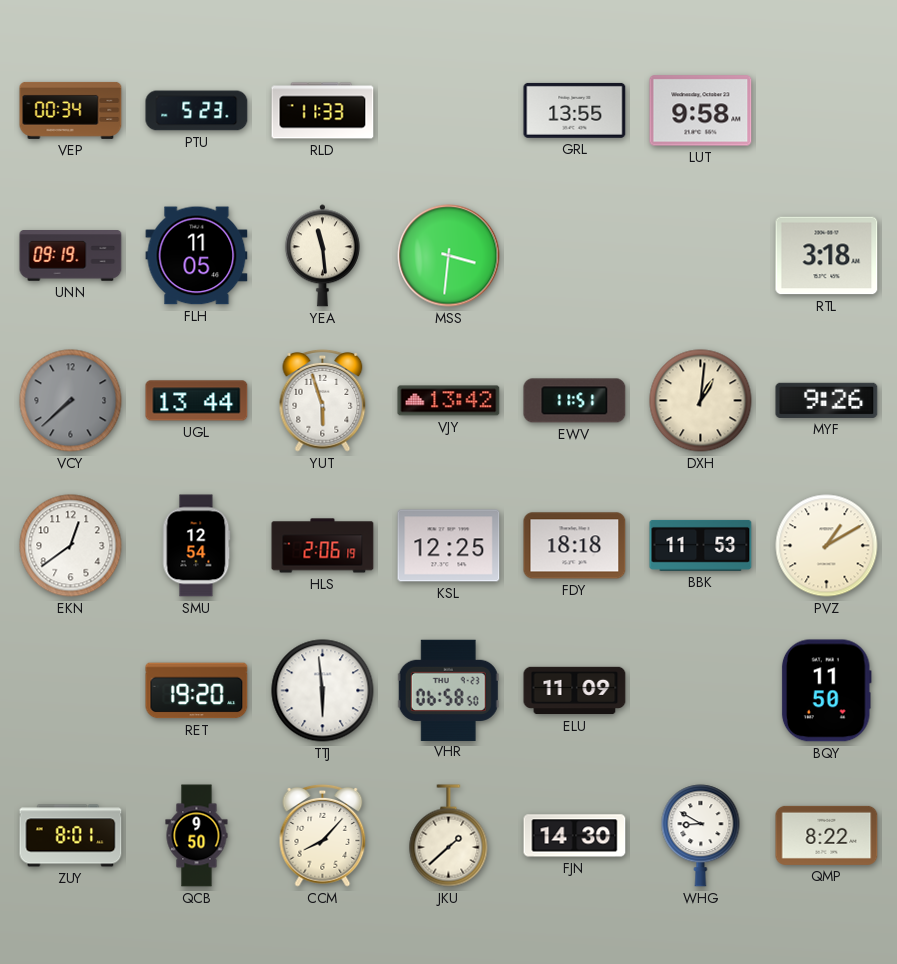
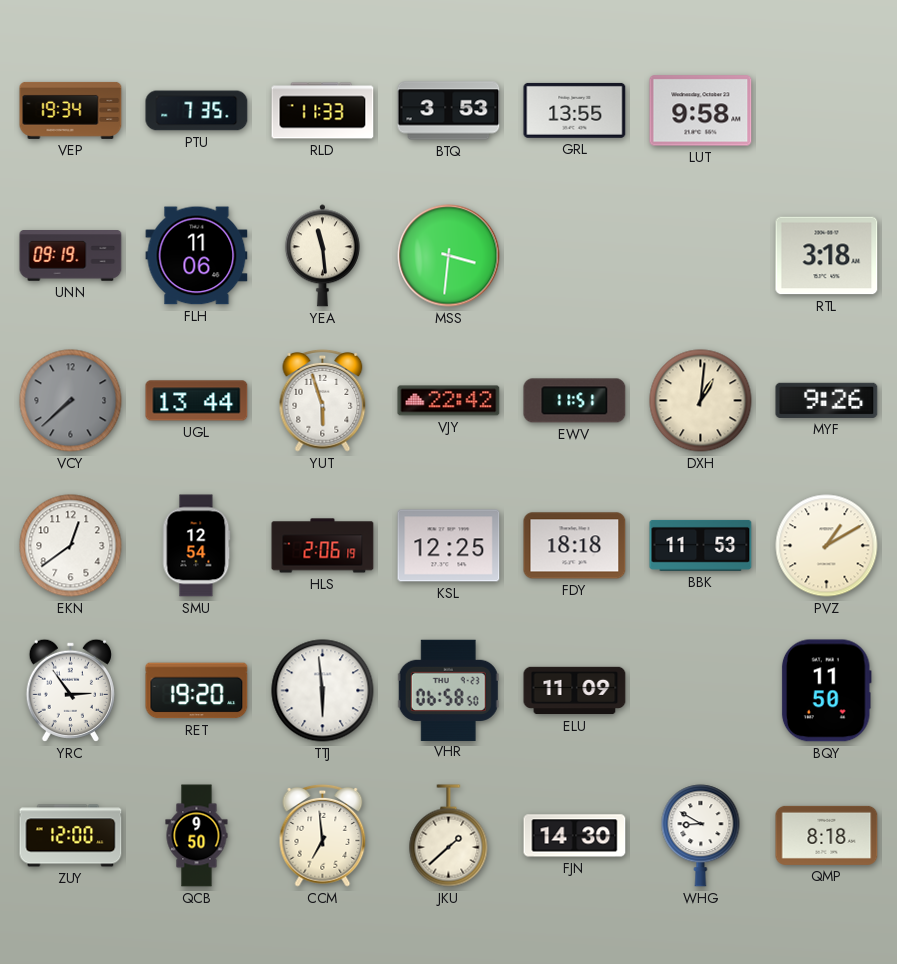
VEP: 00:34 -> 19:34
PTU: 5:23 -> 7:35
BTQ: none -> 3:53
FLH: 11:05 -> 11:06
VJY: 13:42 -> 22:42
YRC: none -> 2:54
ZUY: 8:01 -> 12:00
CCM: 8:07 -> 6:59
QMP: 8:22 -> 8:18
